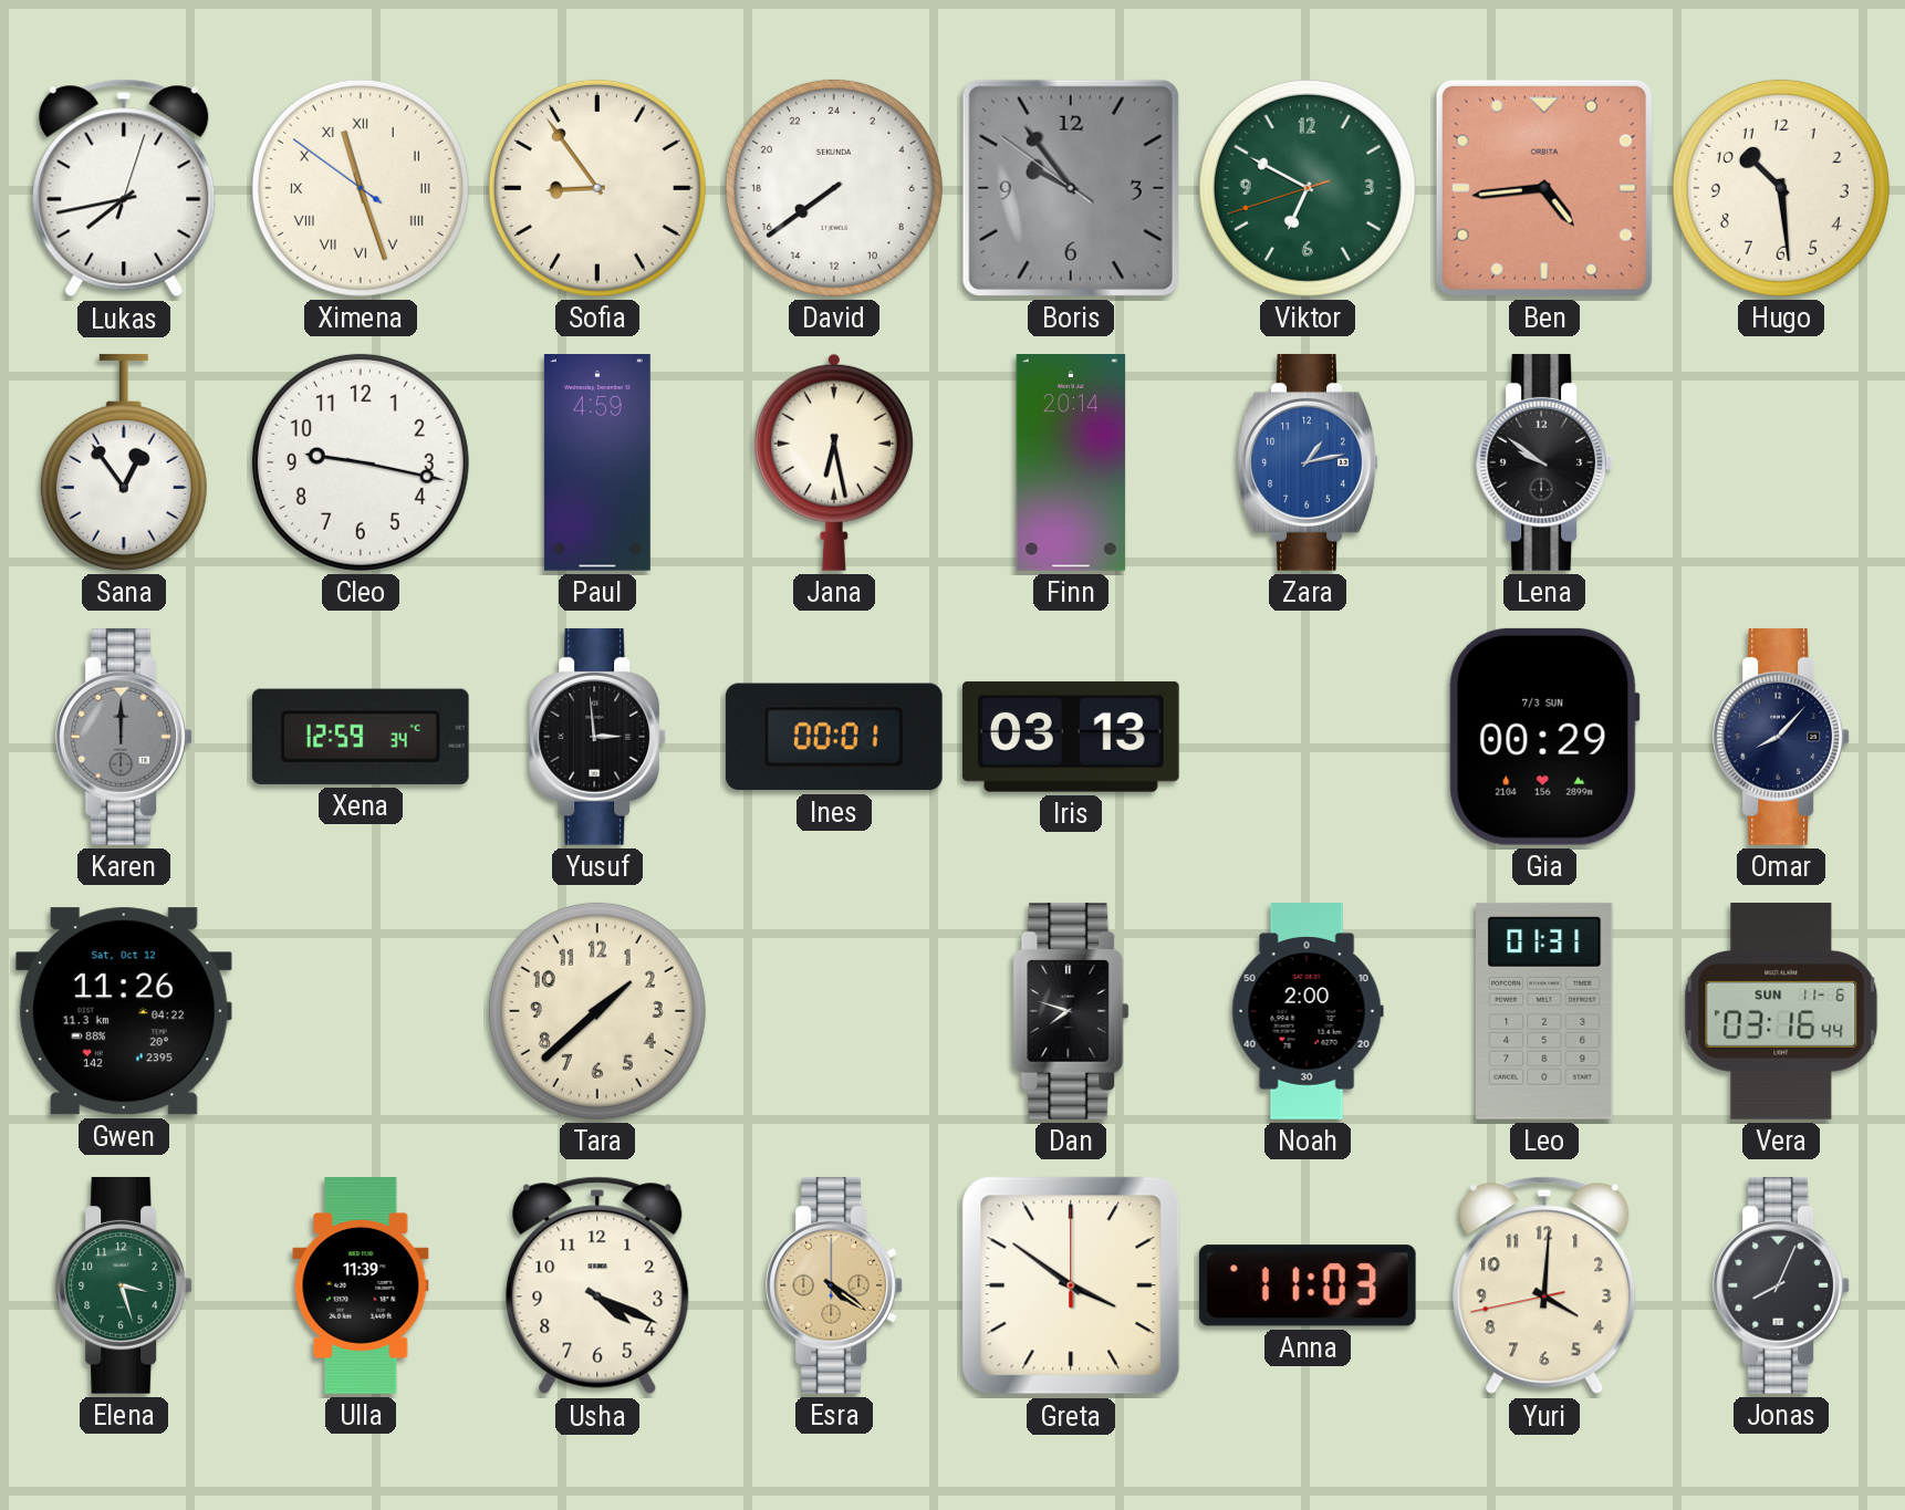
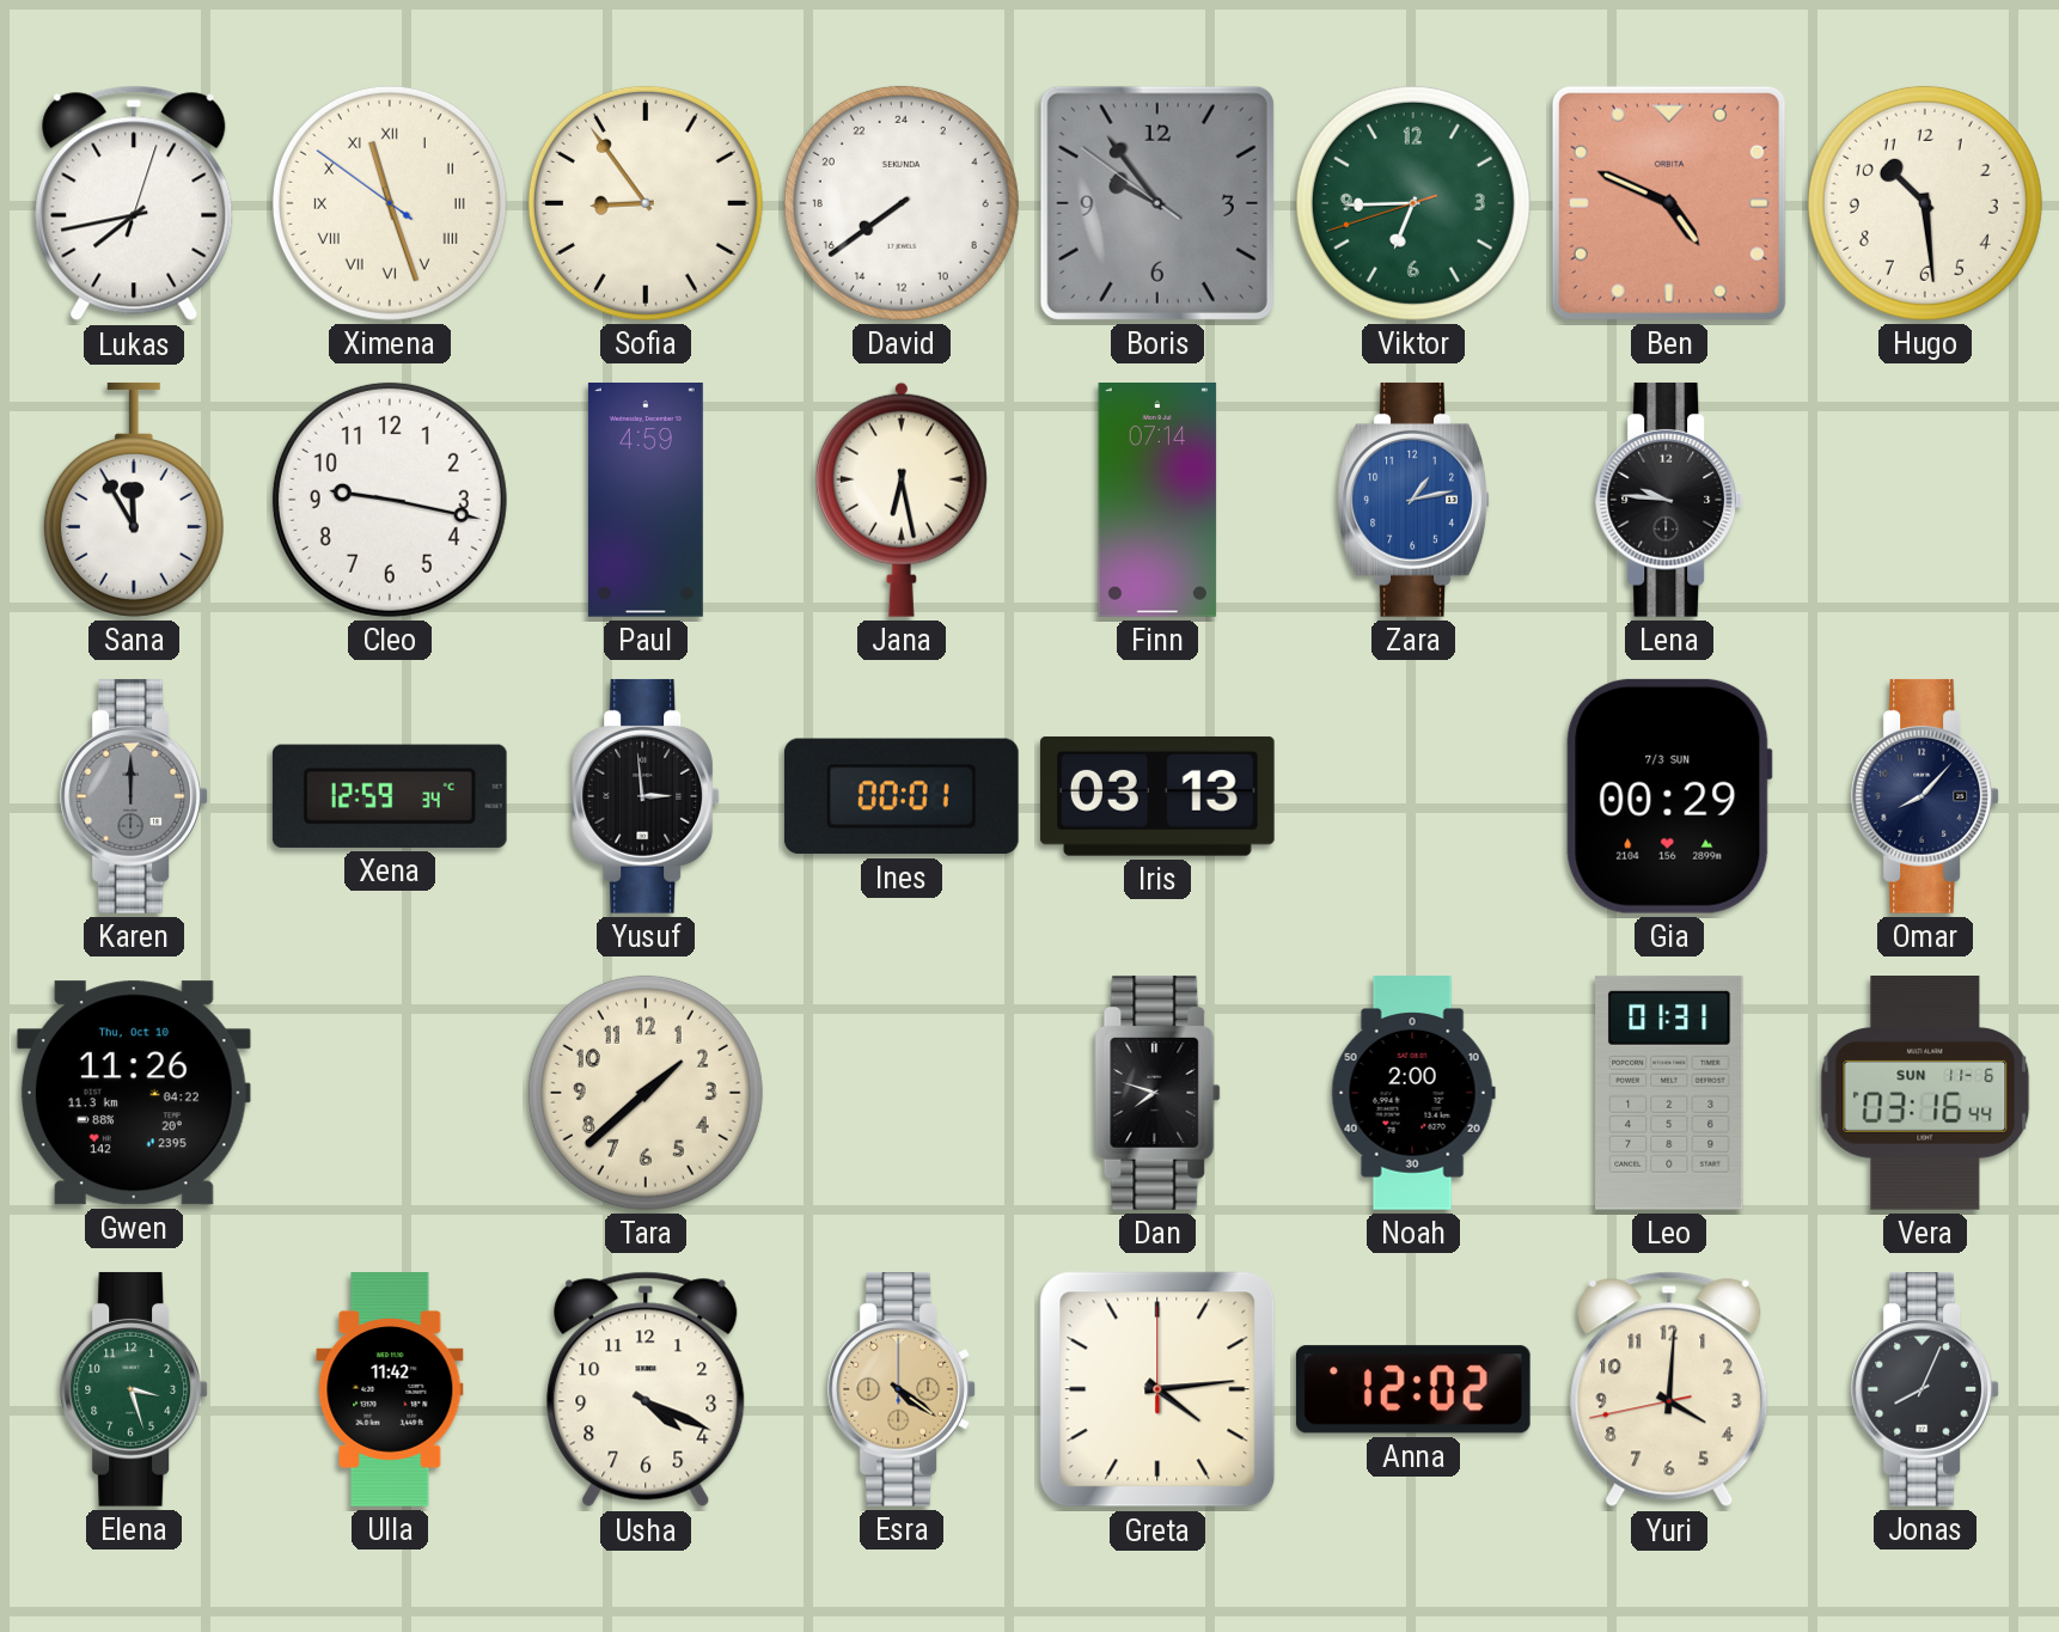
Viktor: 6:49 -> 6:44
Ben: 4:44 -> 4:49
Sana: 12:54 -> 11:55
Finn: 20:14 -> 07:14
Lena: 9:51 -> 9:46
Gwen date: Sat, Oct 12 -> Thu, Oct 10
Ulla: 11:39 -> 11:42
Greta: 3:51 -> 4:14
Anna: 11:03 -> 12:02
